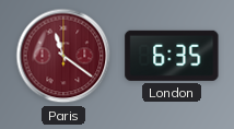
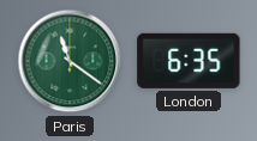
Paris dial: burgundy -> green
